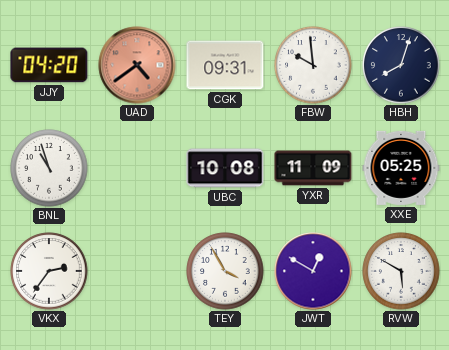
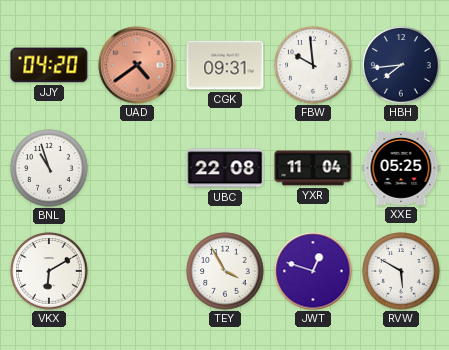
HBH: 8:03 -> 7:44
UBC: 10:08 -> 22:08
YXR: 11:09 -> 11:04
VKX: 2:36 -> 6:10
JWT: 12:50 -> 12:48
